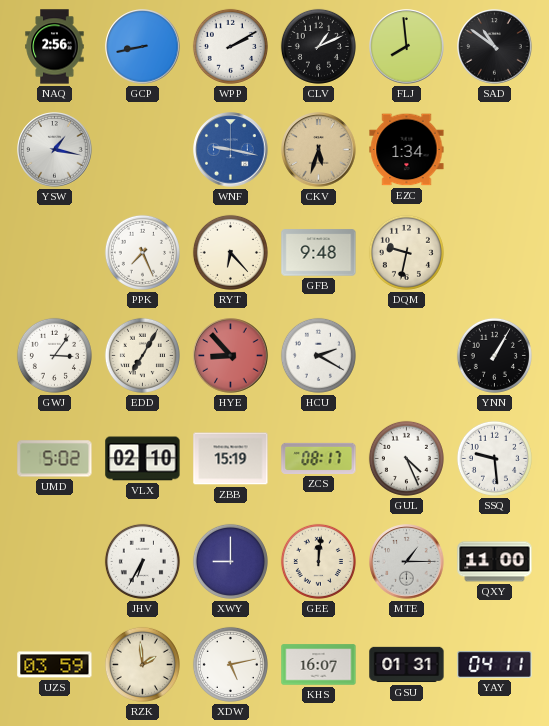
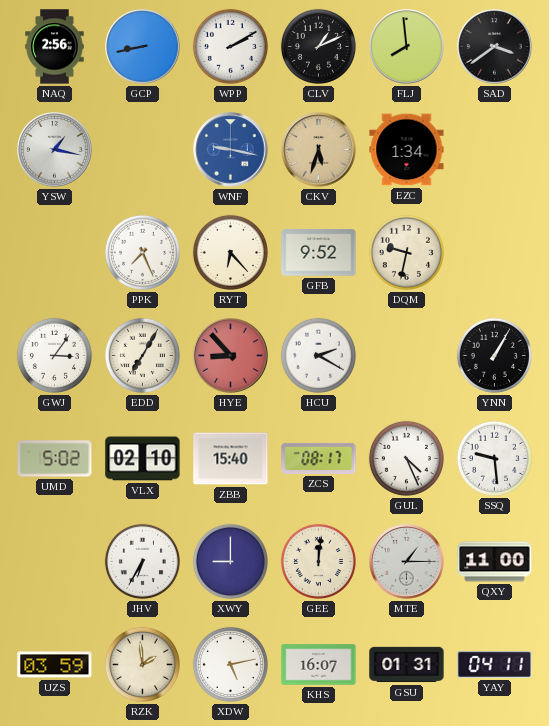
SAD: 10:51 -> 3:39
GFB: 9:48 -> 9:52
ZBB: 15:19 -> 15:40
